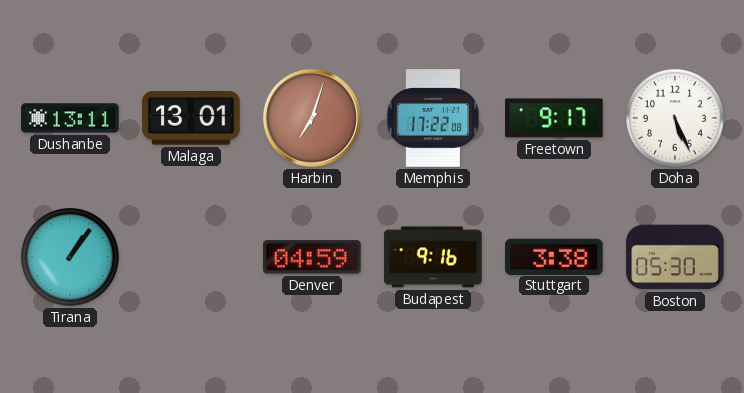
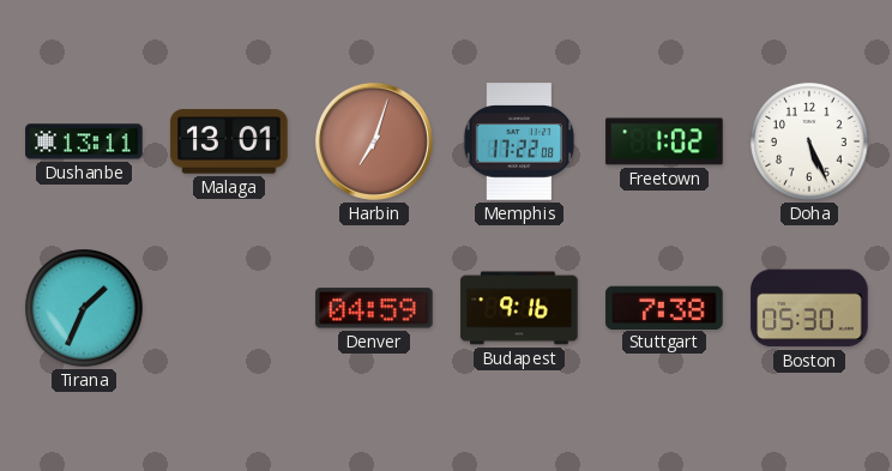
Freetown: 9:17 -> 1:02
Tirana: 1:06 -> 1:34
Stuttgart: 3:38 -> 7:38
